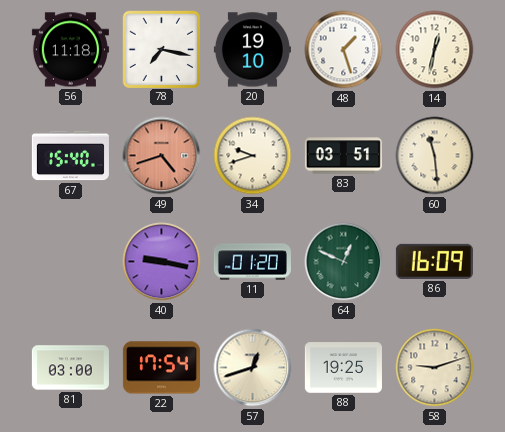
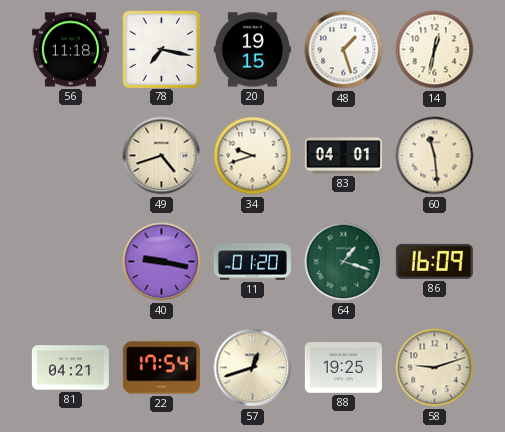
20: 19:10 -> 19:15
67: 15:40 -> none
49 dial: salmon -> cream
83: 03:51 -> 04:01
64: 12:49 -> 1:18
81: 03:00 -> 04:21
